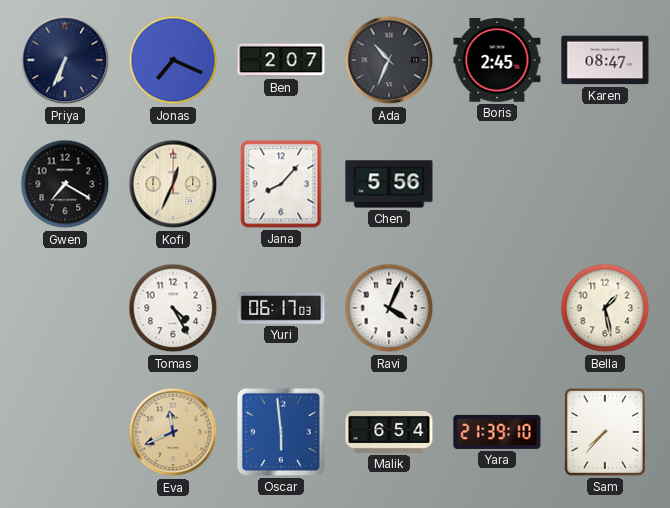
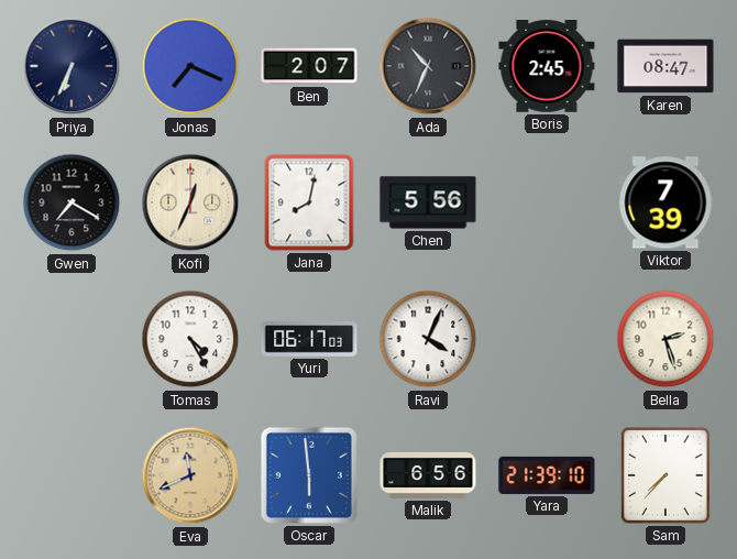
Jana: 8:07 -> 8:02
Viktor: none -> 7:39
Bella: 1:28 -> 2:27
Malik: 6:54 -> 6:56
